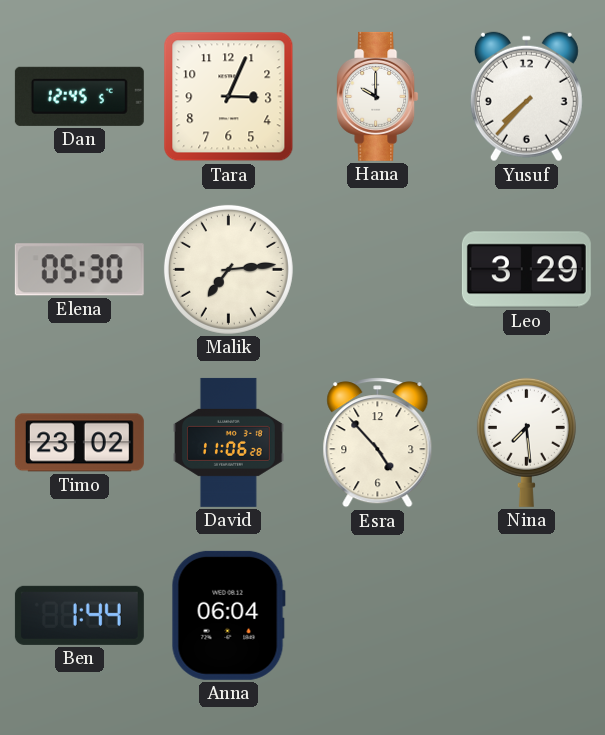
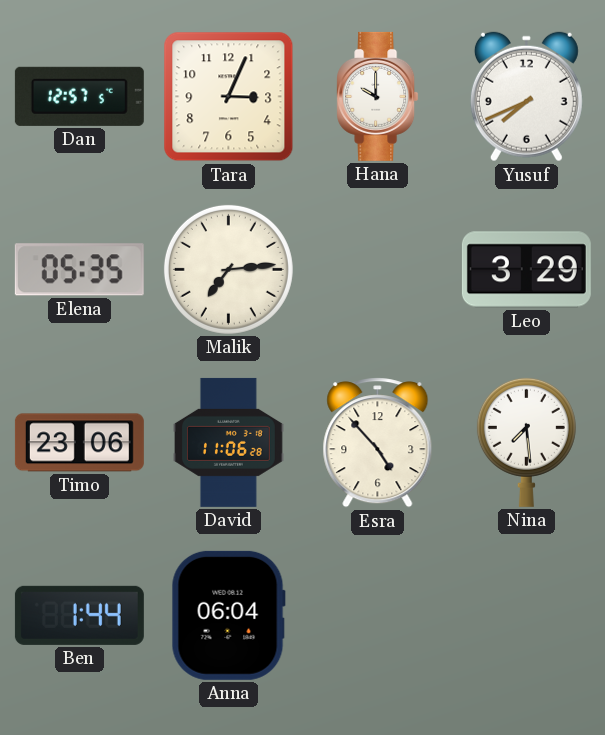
Dan: 12:45 -> 12:57
Yusuf: 7:37 -> 7:41
Elena: 05:30 -> 05:35
Timo: 23:02 -> 23:06
